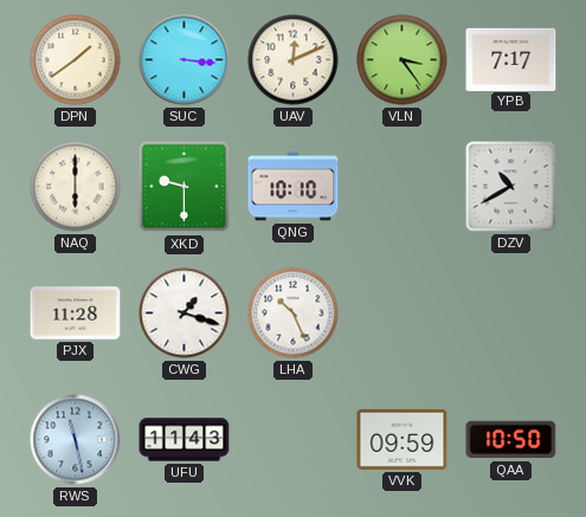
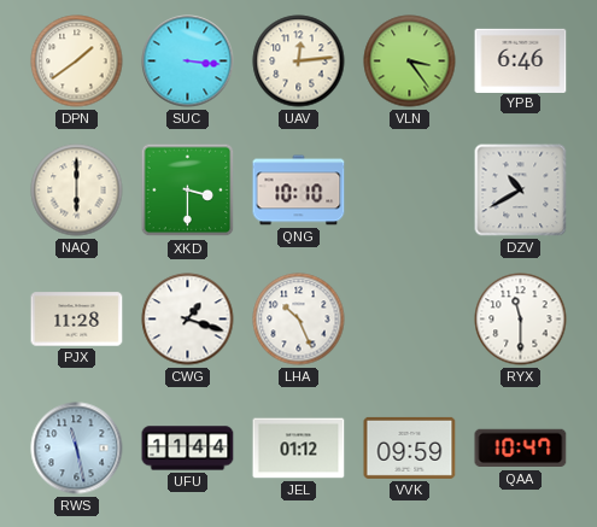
UAV: 12:11 -> 12:14
YPB: 7:17 -> 6:46
XKD: 9:30 -> 3:30
RYX: none -> 11:30
UFU: 11:43 -> 11:44
JEL: none -> 01:12
QAA: 10:50 -> 10:47
